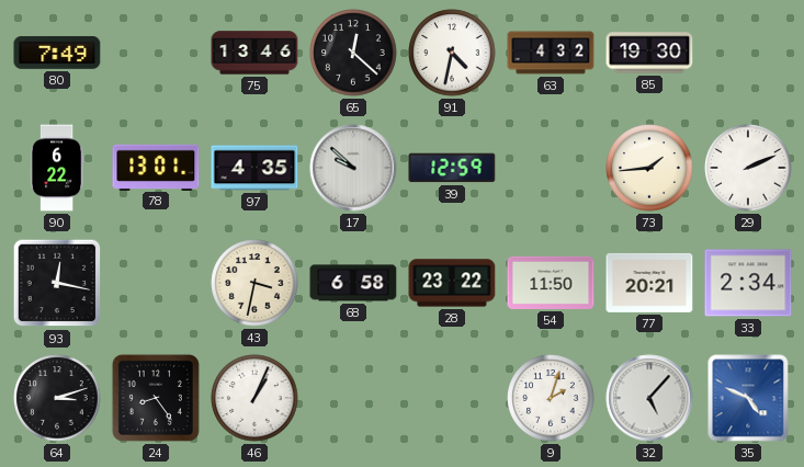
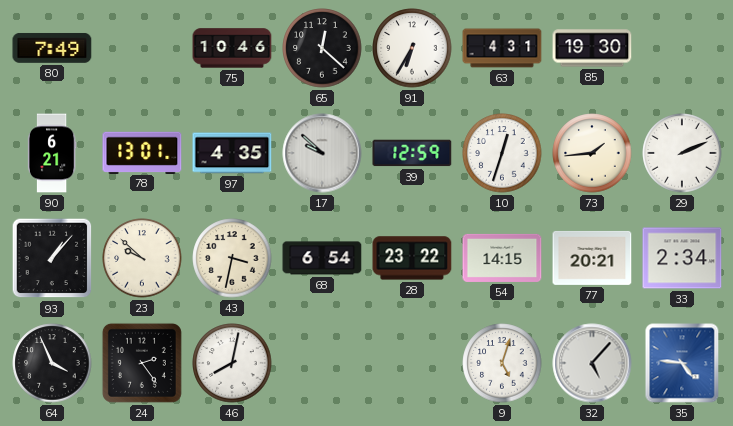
75: 13:46 -> 10:46
91: 4:32 -> 6:35
63: 4:32 -> 4:31
90: 6:22 -> 6:21
10: none -> 12:33
93: 12:17 -> 1:07
23: none -> 9:52
68: 6:58 -> 6:54
54: 11:50 -> 14:15
64: 3:12 -> 3:56
24: 8:24 -> 2:24
46: 1:04 -> 8:02
9: 2:03 -> 5:03
35: 4:49 -> 4:46
